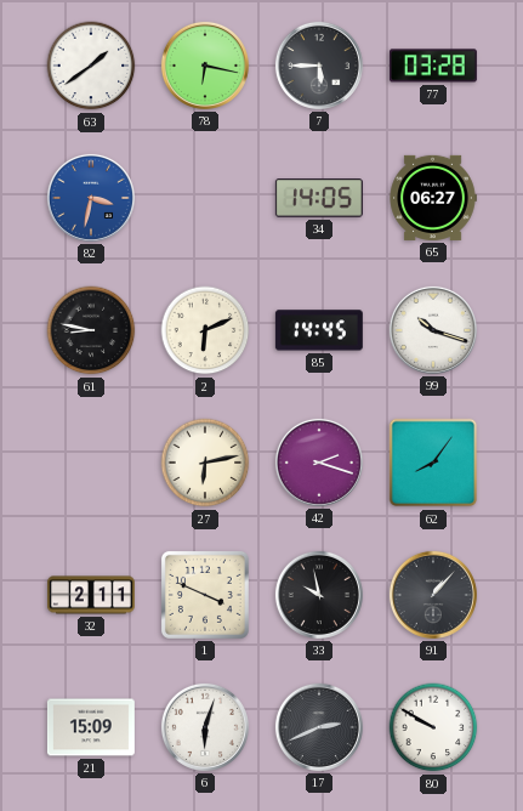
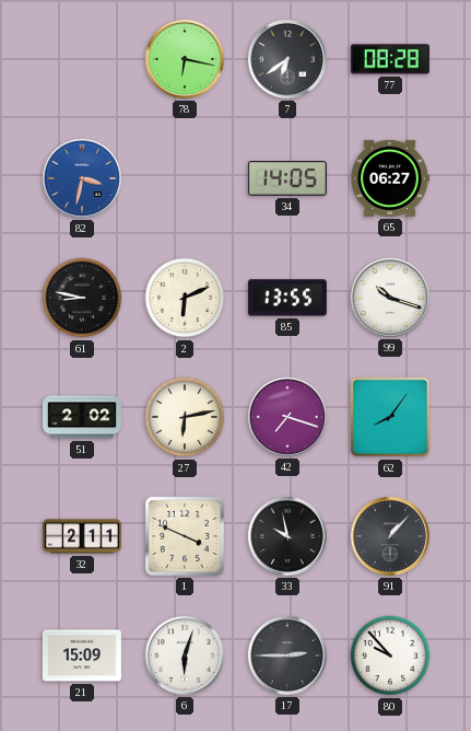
63: 1:39 -> none
7: 5:45 -> 6:39
77: 03:28 -> 08:28
85: 14:45 -> 13:55
51: none -> 2:02
42: 2:18 -> 7:18
17: 2:41 -> 2:45
80: 9:50 -> 9:53
